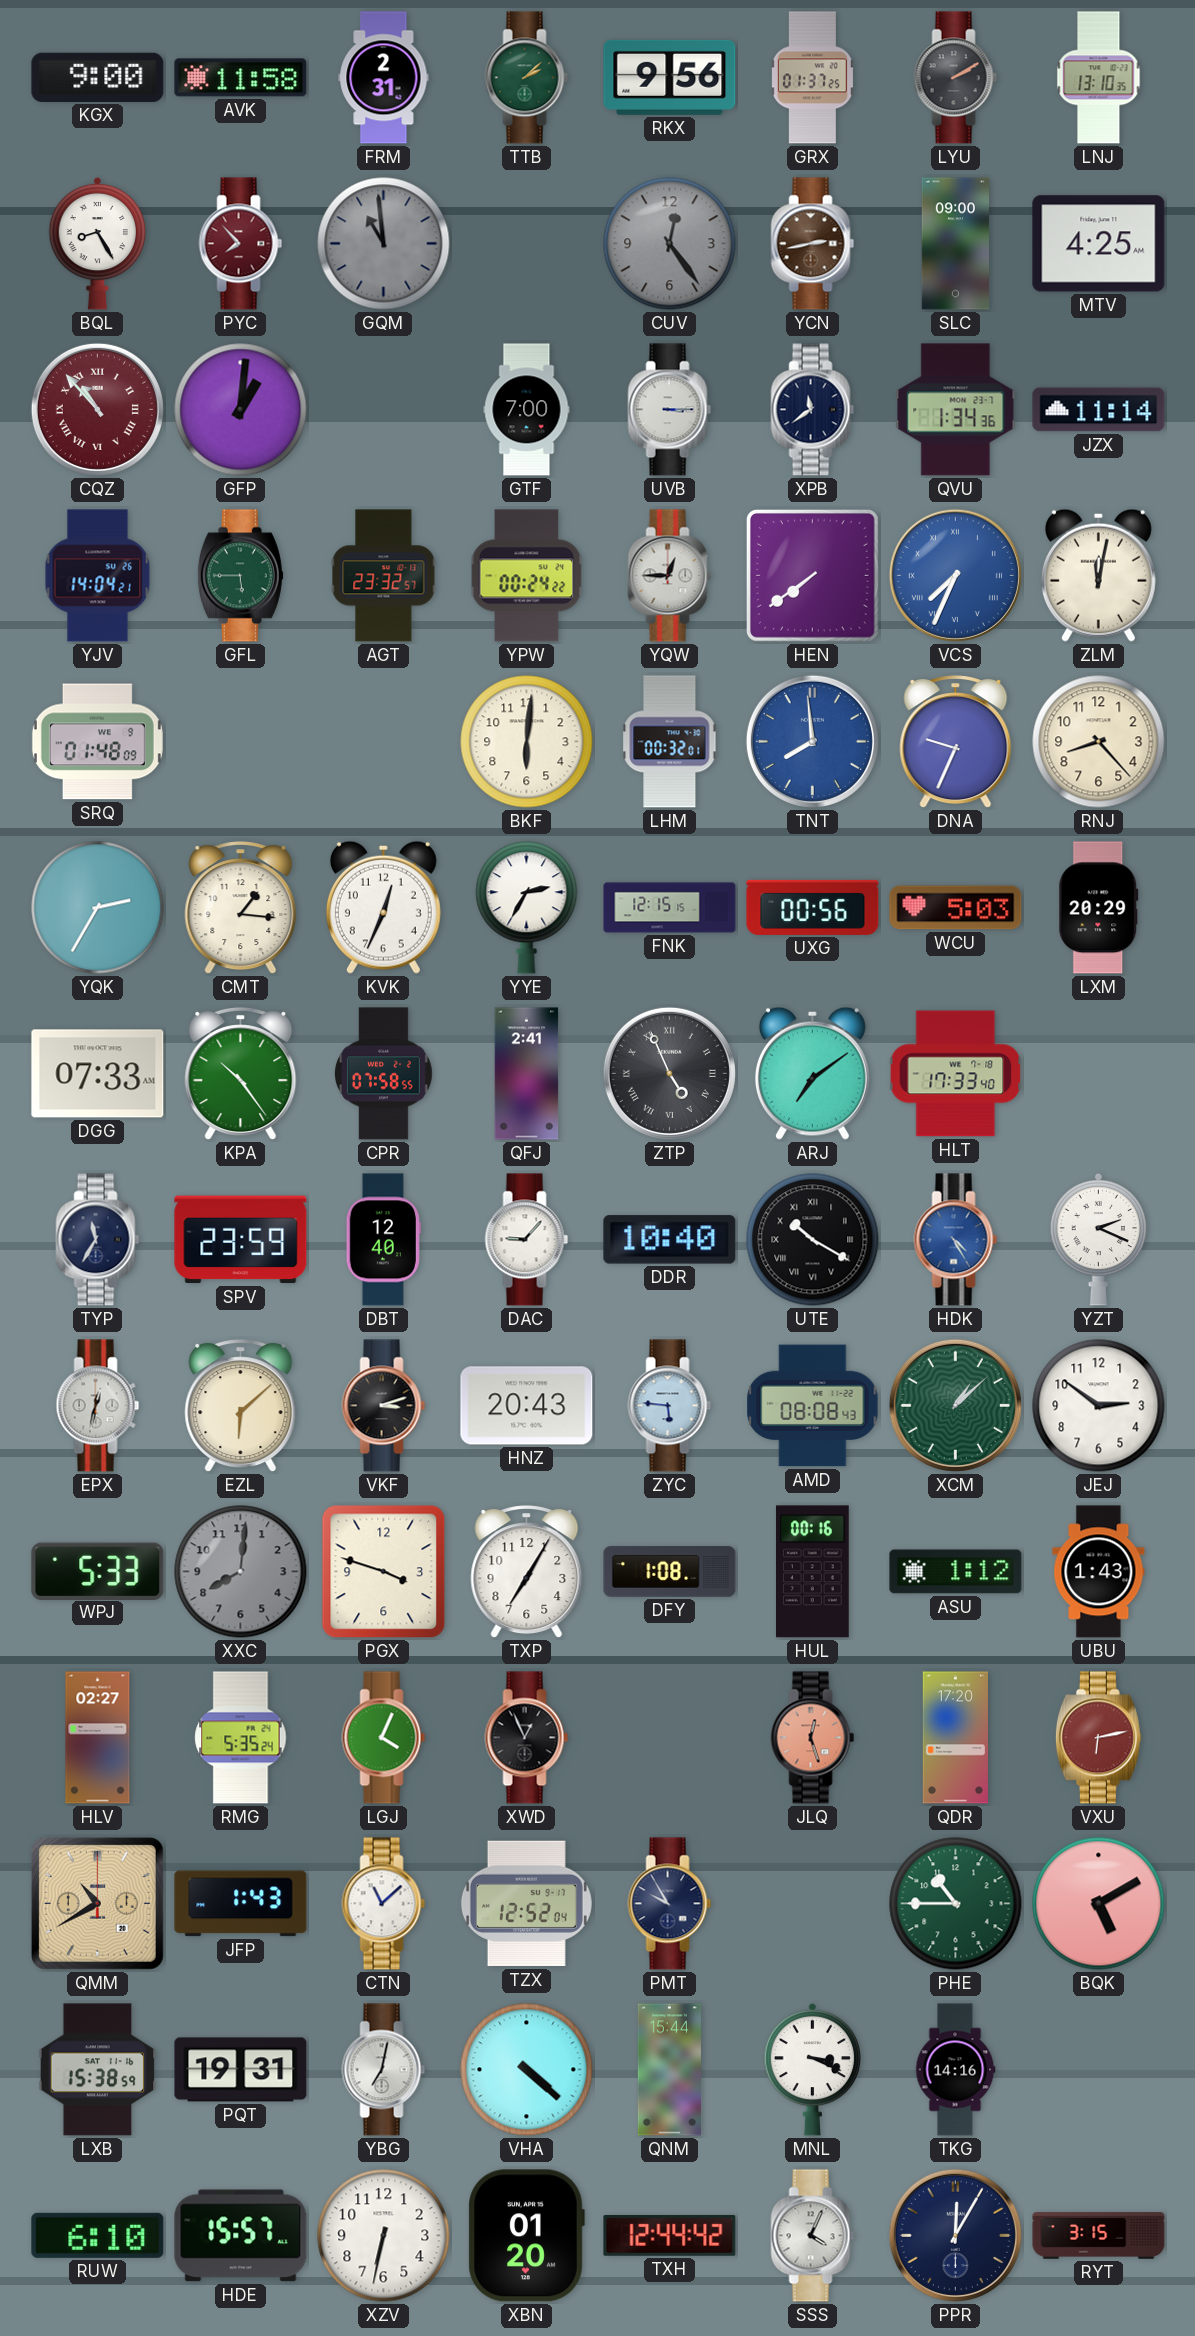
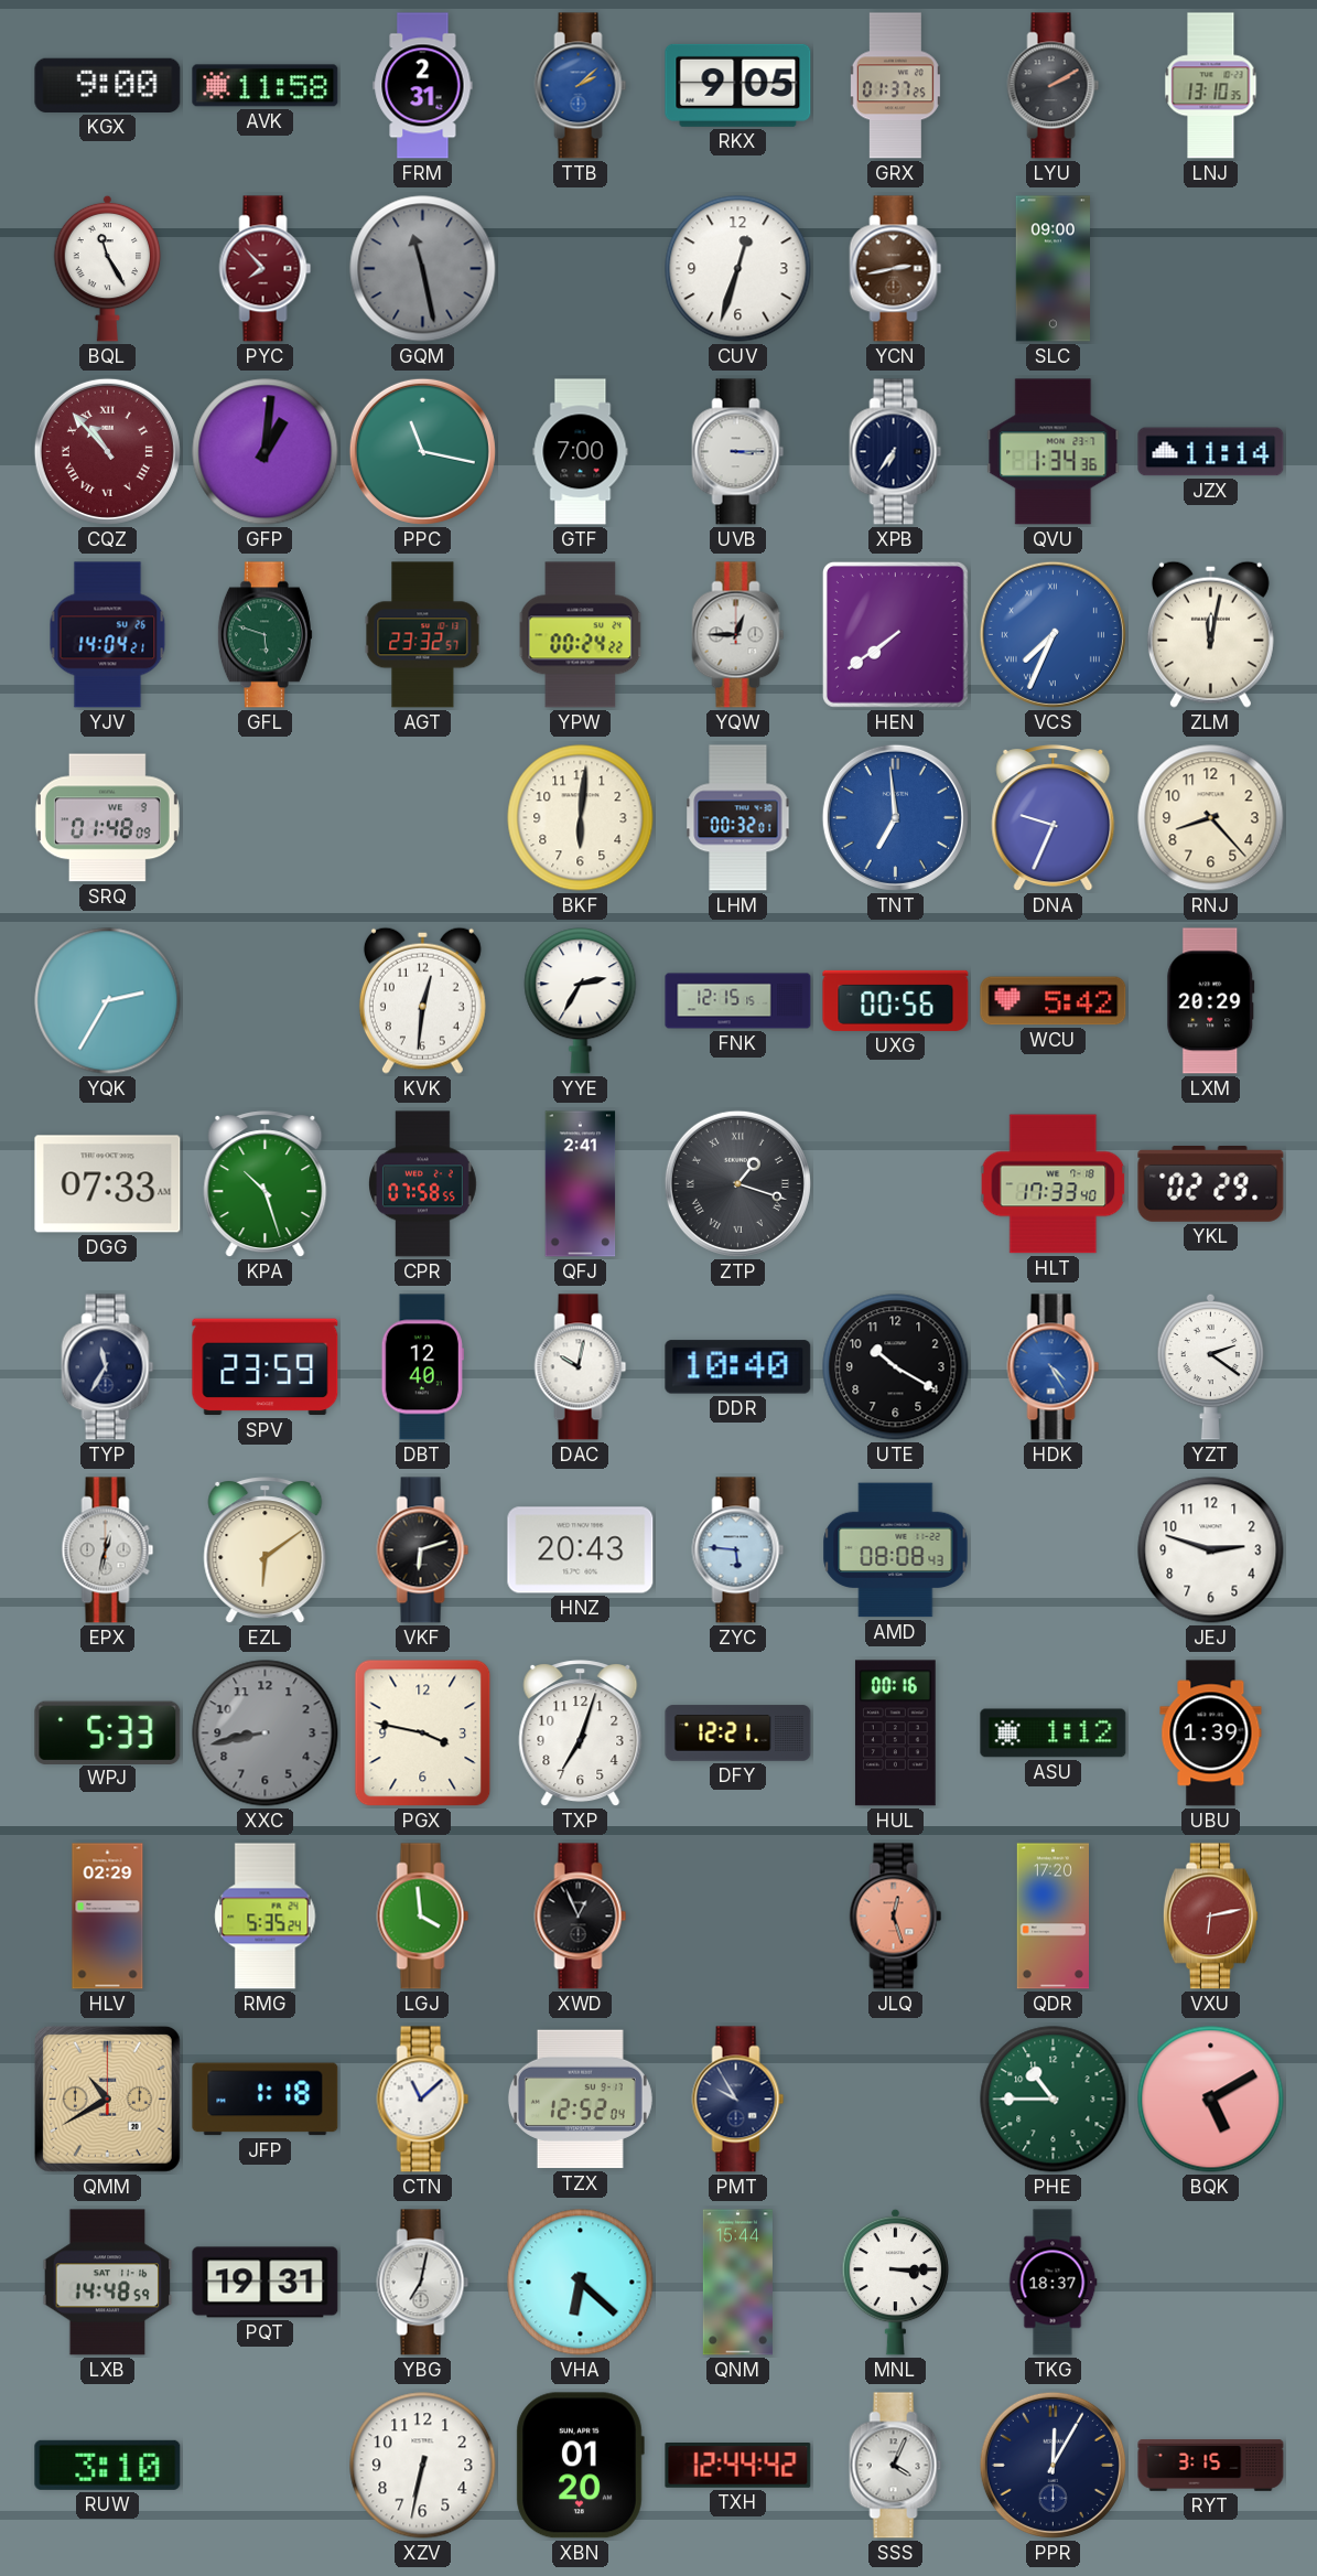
TTB dial: green -> blue
RKX: 9:56 -> 9:05
BQL: 8:25 -> 11:25
GQM: 10:59 -> 11:28
CUV: 12:24 -> 12:33
CUV dial: grey -> white
MTV: 4:25 -> none
PPC: none -> 11:17
XPB: 11:39 -> 6:36
GFL: 5:45 -> 5:48
TNT: 7:59 -> 6:59
CMT: 1:16 -> none
KVK: 12:34 -> 12:31
WCU: 5:03 -> 5:42
KPA: 10:24 -> 10:27
ZTP: 4:56 -> 1:18
ARJ: 7:09 -> none
YKL: none -> 02:29
DAC: 9:07 -> 10:02
UTE numerals: Roman -> Arabic
YZT: 2:19 -> 2:21
EZL: 6:08 -> 6:09
VKF: 3:12 -> 6:12
XCM: 1:08 -> none
JEJ: 2:51 -> 2:48
XXC: 8:01 -> 8:43
PGX: 3:48 -> 3:47
TXP: 7:05 -> 7:03
DFY: 1:08 -> 12:21
UBU: 1:43 -> 1:39
HLV: 02:27 -> 02:29
LGJ: 4:04 -> 3:59
JFP: 1:43 -> 1:18
LXB: 15:38 -> 14:48
VHA: 4:22 -> 6:22
MNL: 3:19 -> 3:15
TKG: 14:16 -> 18:37
RUW: 6:10 -> 3:10
HDE: 15:57 -> none
